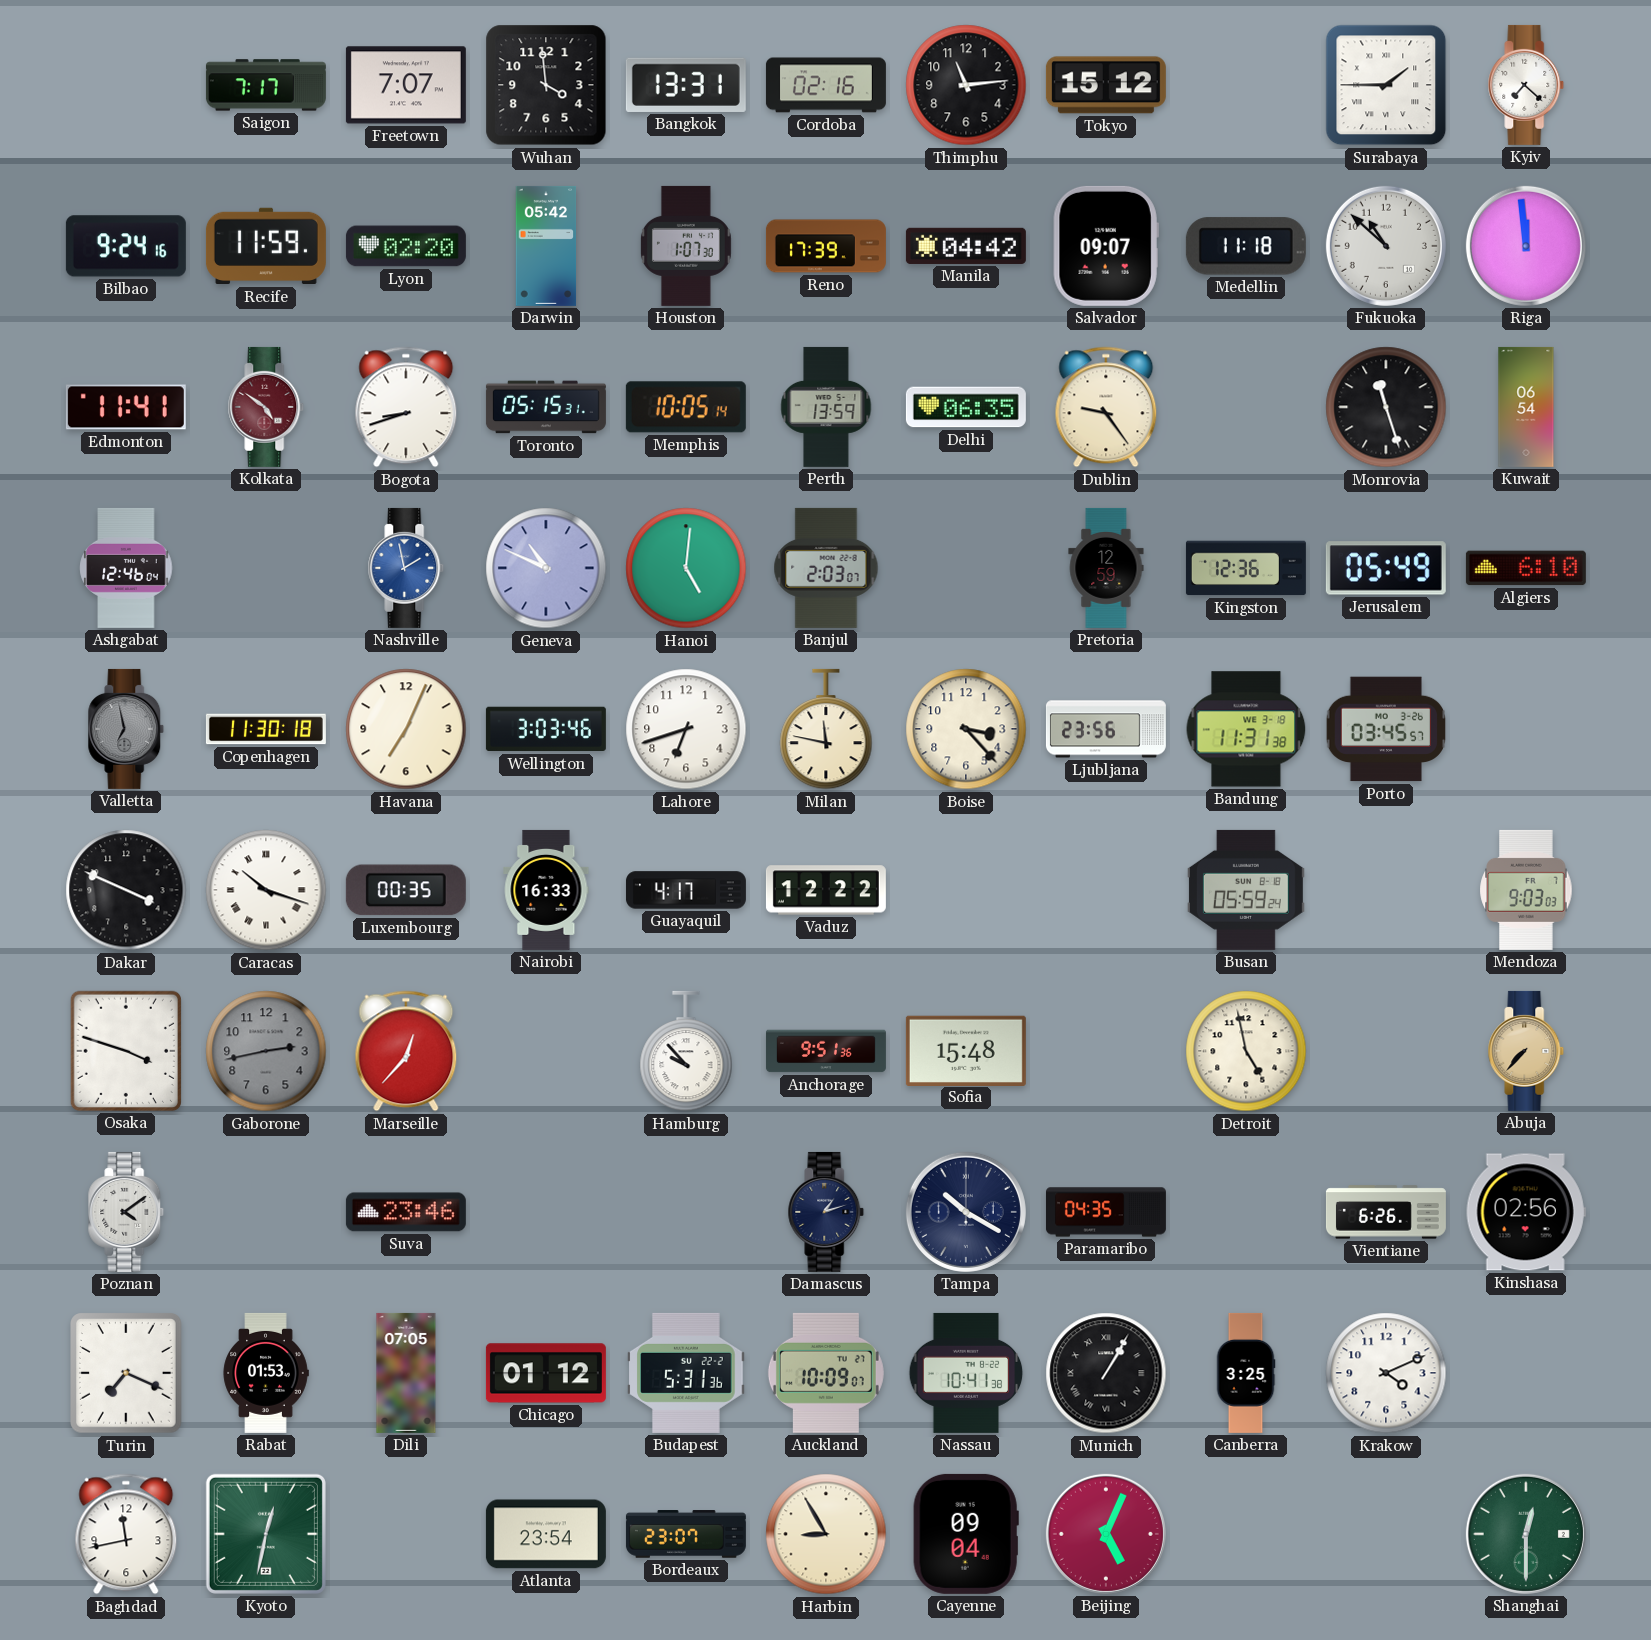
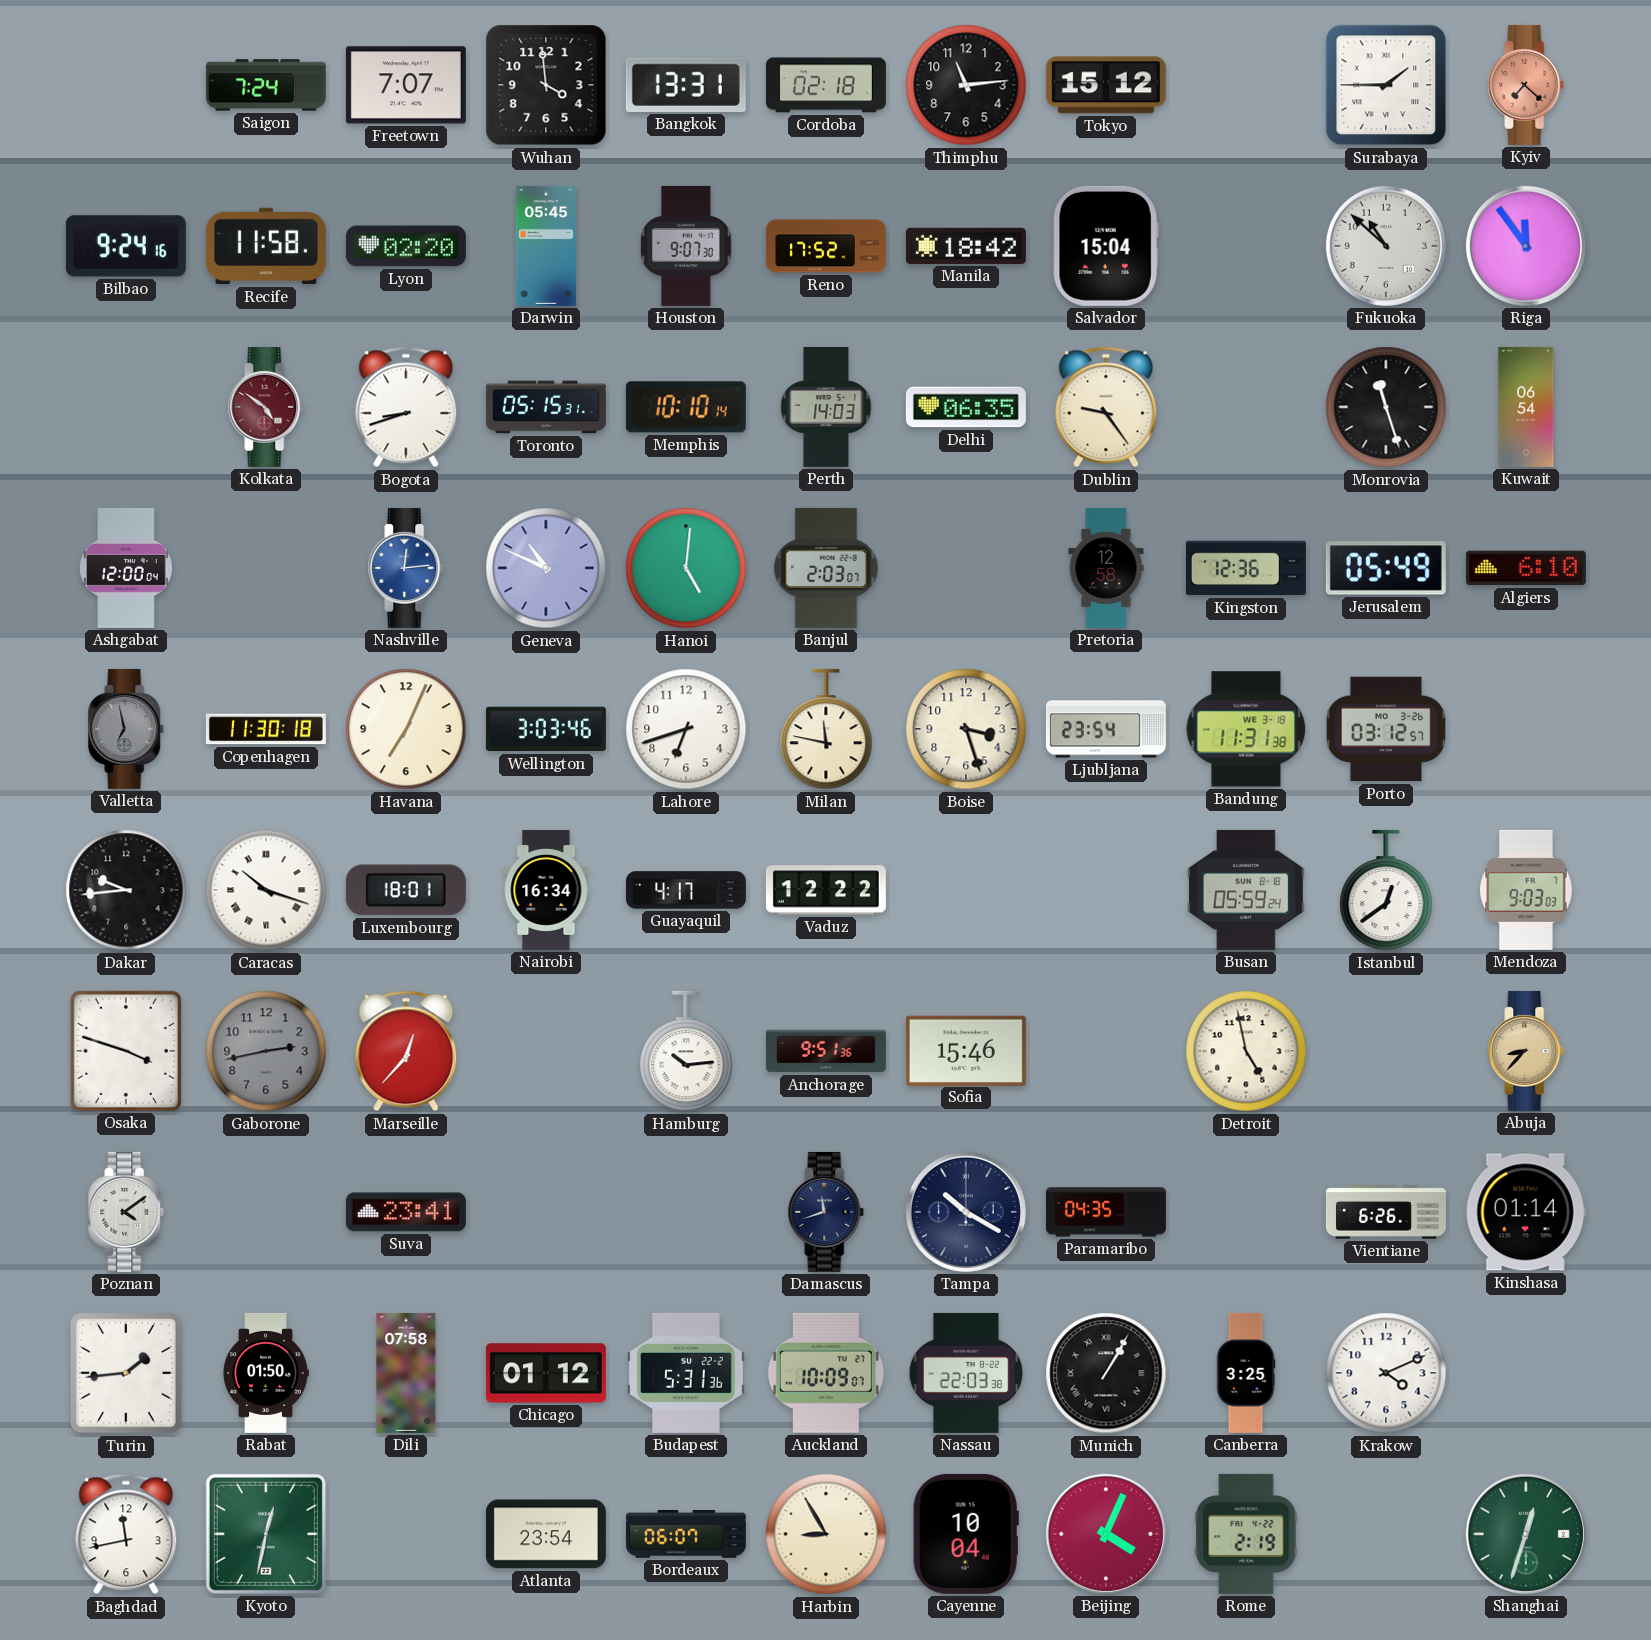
Saigon: 7:17 -> 7:24
Cordoba: 02:16 -> 02:18
Kyiv dial: white -> salmon
Recife: 11:59 -> 11:58
Darwin: 05:42 -> 05:45
Houston: 1:07 -> 9:07
Reno: 17:39 -> 17:52
Manila: 04:42 -> 18:42
Salvador: 09:07 -> 15:04
Medellin: 11:18 -> none
Riga: 11:59 -> 11:54
Edmonton: 11:41 -> none
Memphis: 10:05 -> 10:10
Perth: 13:59 -> 14:03
Ashgabat: 12:46 -> 12:00
Nashville: 1:58 -> 12:14
Pretoria: 12:59 -> 12:58
Boise: 3:23 -> 3:27
Ljubljana: 23:56 -> 23:54
Porto: 03:45 -> 03:12
Dakar: 3:49 -> 9:44
Luxembourg: 00:35 -> 18:01
Nairobi: 16:33 -> 16:34
Istanbul: none -> 12:39
Hamburg: 9:53 -> 10:14
Sofia: 15:48 -> 15:46
Abuja: 7:37 -> 8:37
Suva: 23:46 -> 23:41
Damascus: 1:12 -> 11:42
Kinshasa: 02:56 -> 01:14
Turin: 7:19 -> 1:44
Rabat: 01:53 -> 01:50
Dili: 07:05 -> 07:58
Nassau: 10:41 -> 22:03
Bordeaux: 23:07 -> 06:07
Cayenne: 09:04 -> 10:04
Beijing: 5:04 -> 4:04
Rome: none -> 2:19
Shanghai: 12:30 -> 12:33
